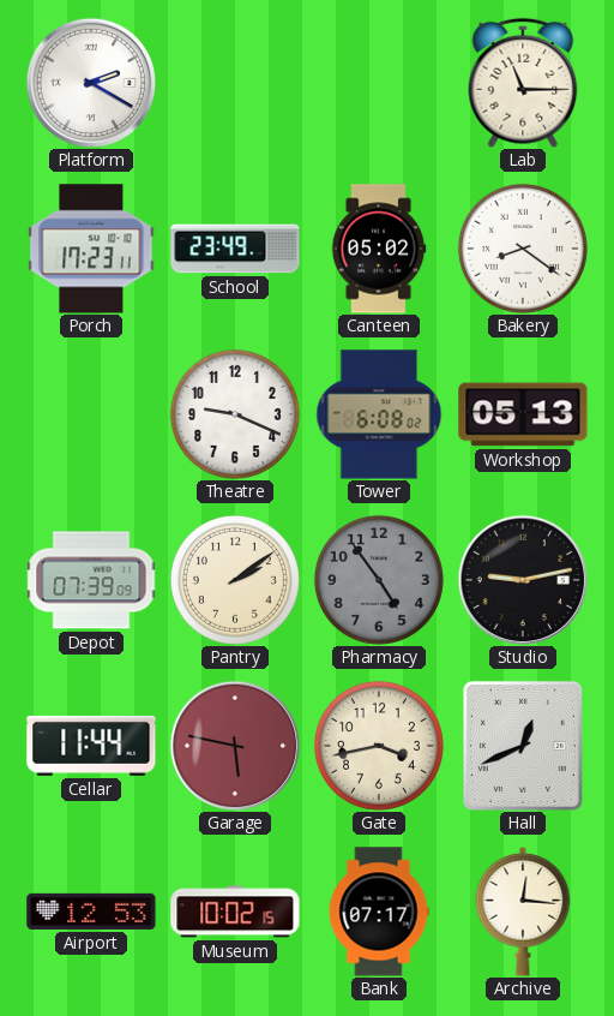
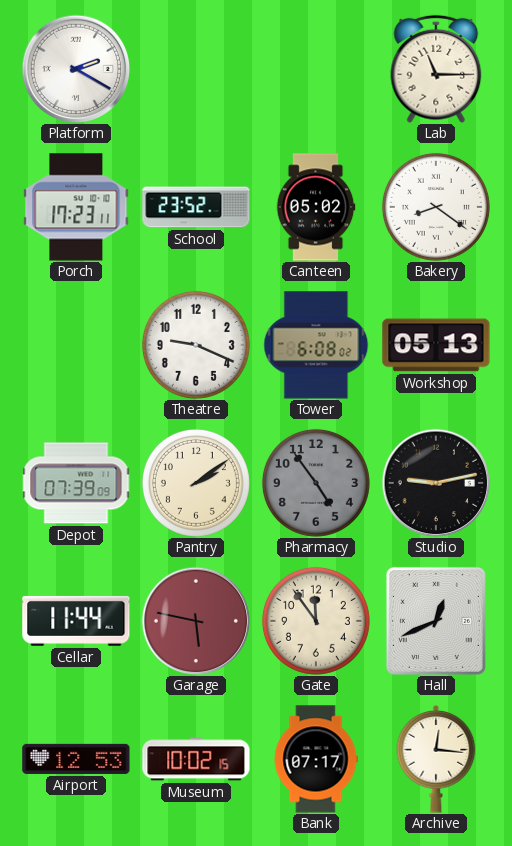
School: 23:49 -> 23:52
Gate: 3:43 -> 11:54
